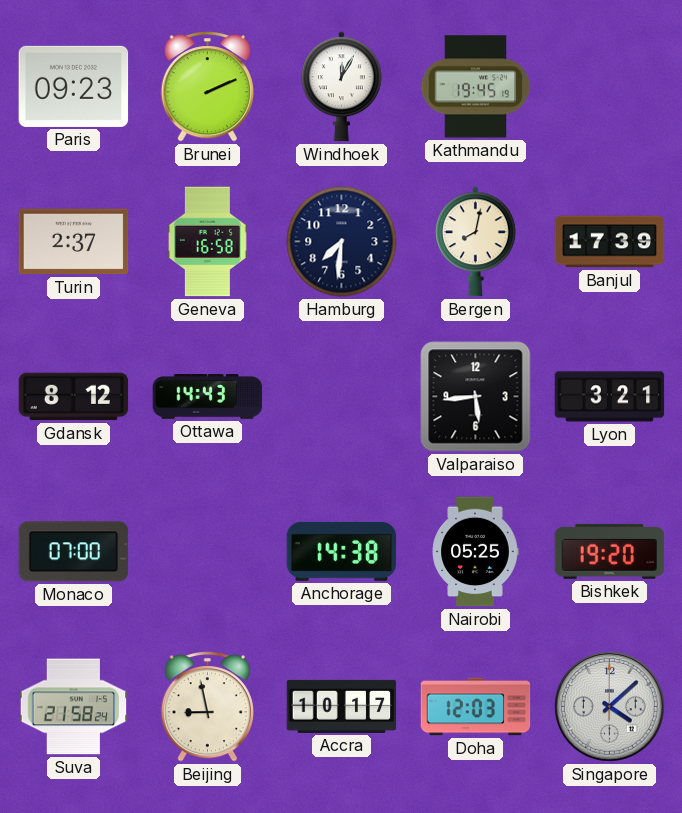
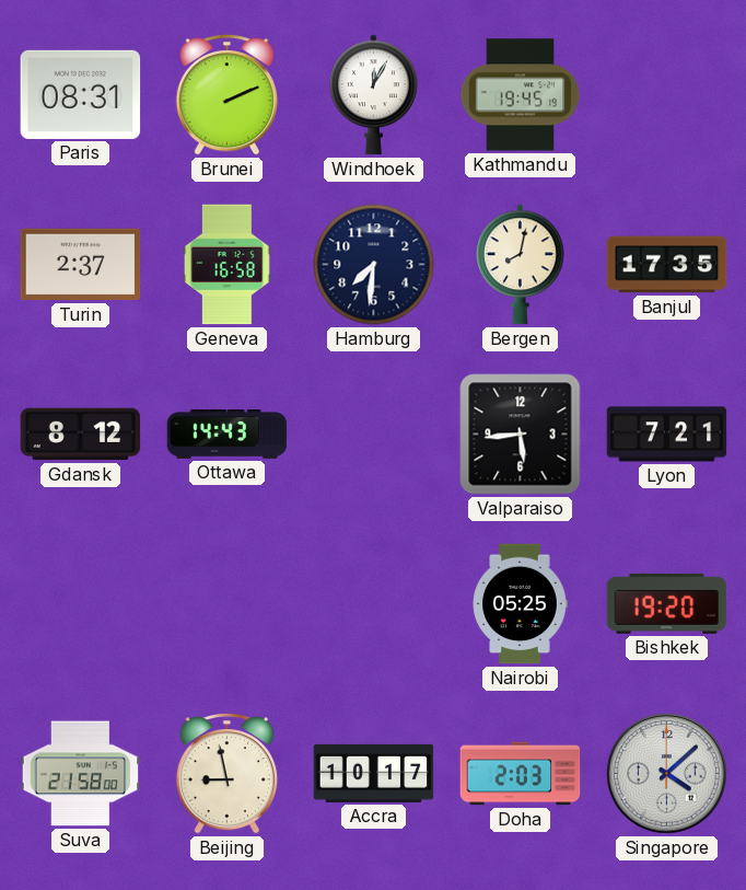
Paris: 09:23 -> 08:31
Banjul: 17:39 -> 17:35
Lyon: 3:21 -> 7:21
Monaco: 07:00 -> none
Anchorage: 14:38 -> none
Suva: 21:58:24 -> 21:58:00
Doha: 12:03 -> 2:03
